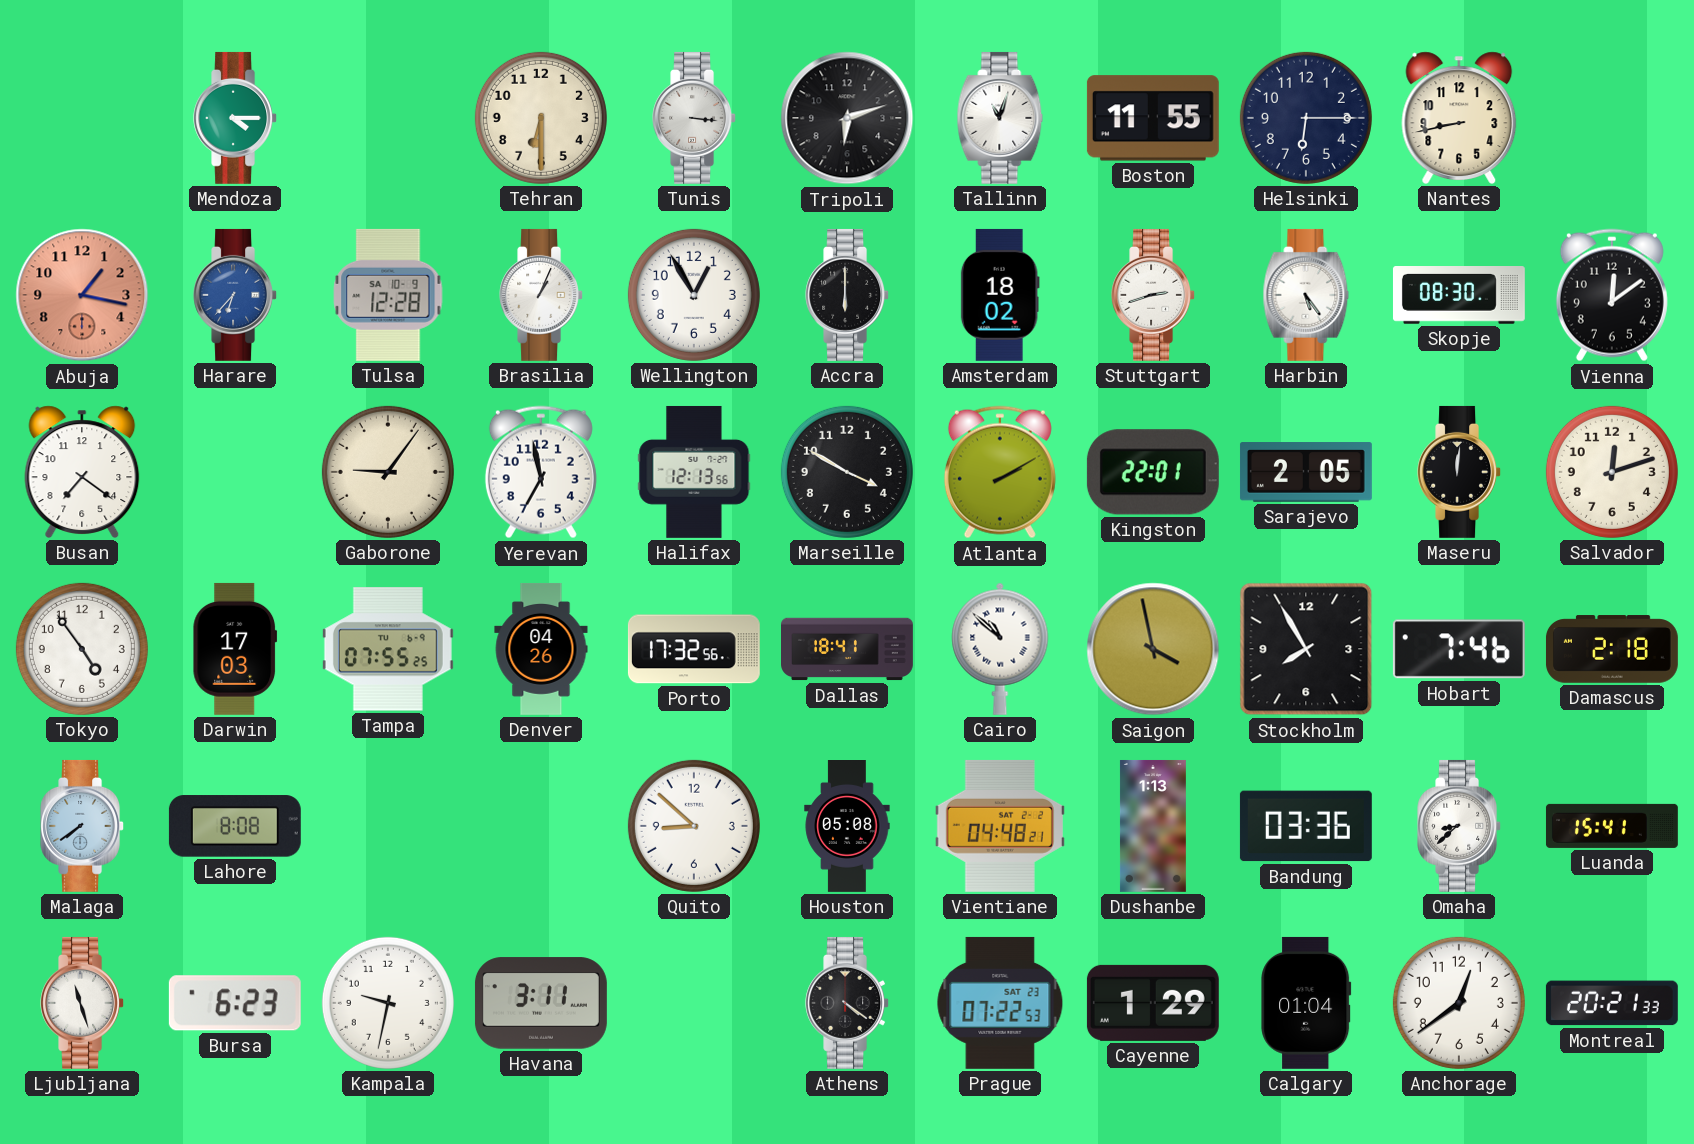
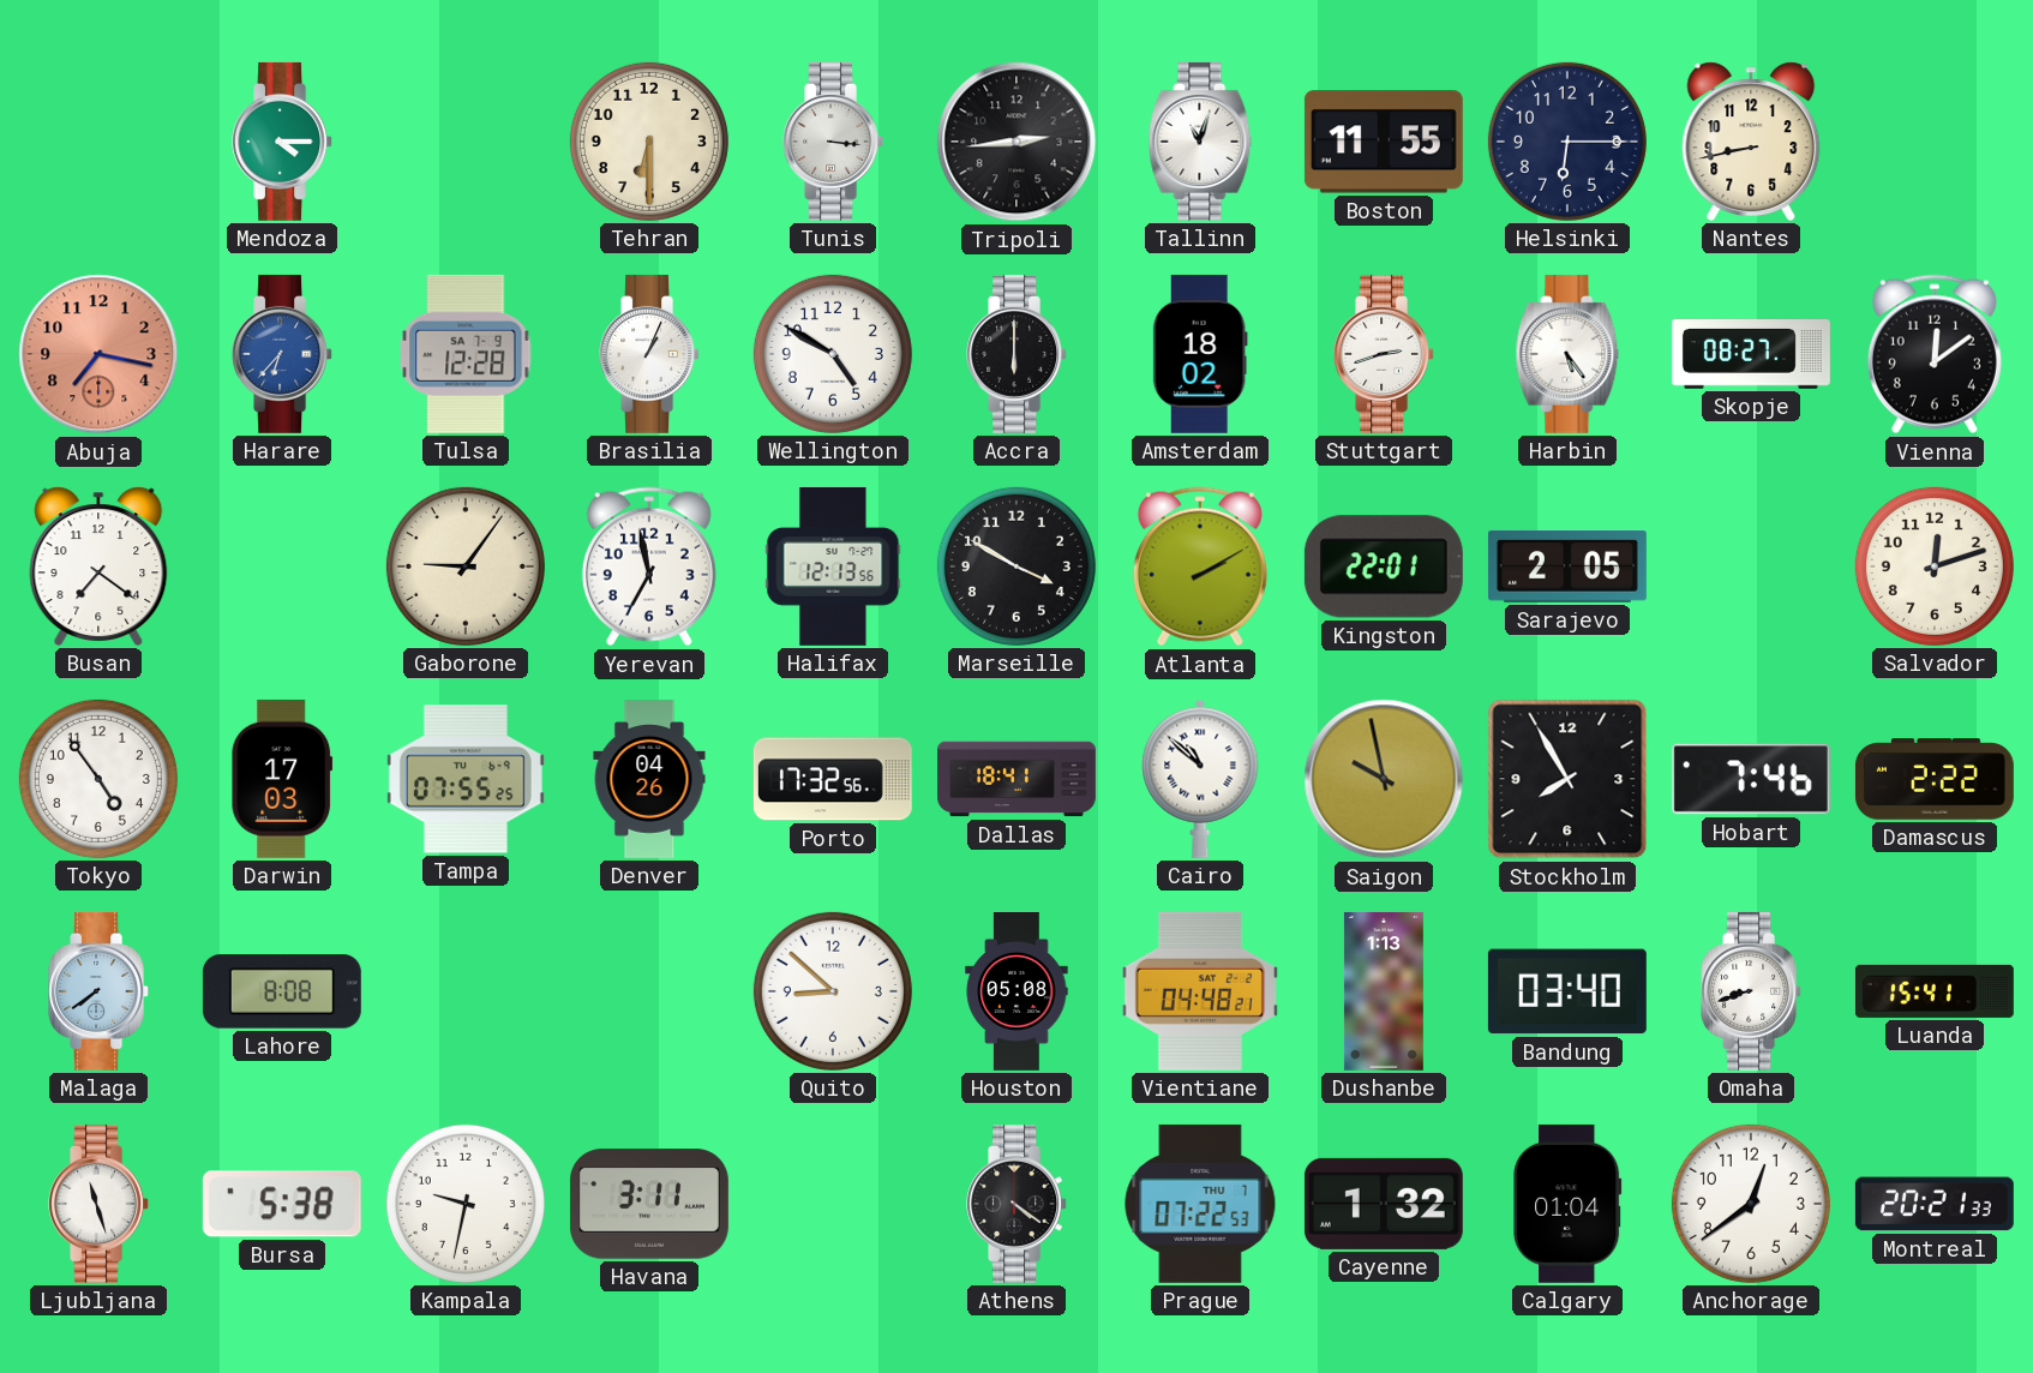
Tripoli: 6:12 -> 2:44
Abuja: 1:17 -> 7:17
Tulsa date: SA 10-9 -> SA 7-9
Wellington: 12:55 -> 4:50
Skopje: 08:30 -> 08:27
Maseru: 12:01 -> none
Saigon: 3:58 -> 9:58
Damascus: 2:18 -> 2:22
Bandung: 03:36 -> 03:40
Omaha: 8:38 -> 8:42
Bursa: 6:23 -> 5:38
Prague date: SAT 23 -> THU 7
Cayenne: 1:29 -> 1:32
